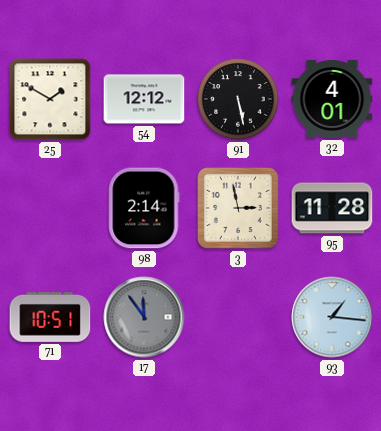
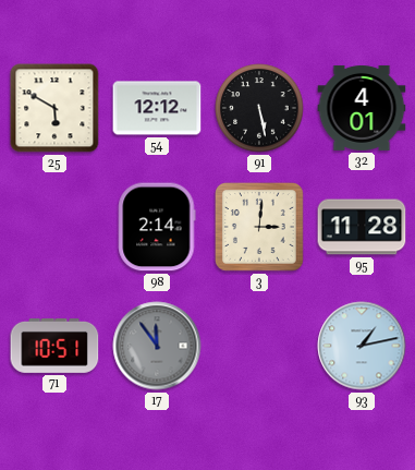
25: 1:50 -> 5:50
3: 2:58 -> 3:01
93: 1:16 -> 1:13
